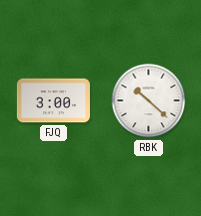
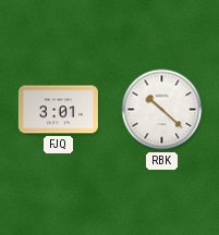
FJQ: 3:00 -> 3:01
